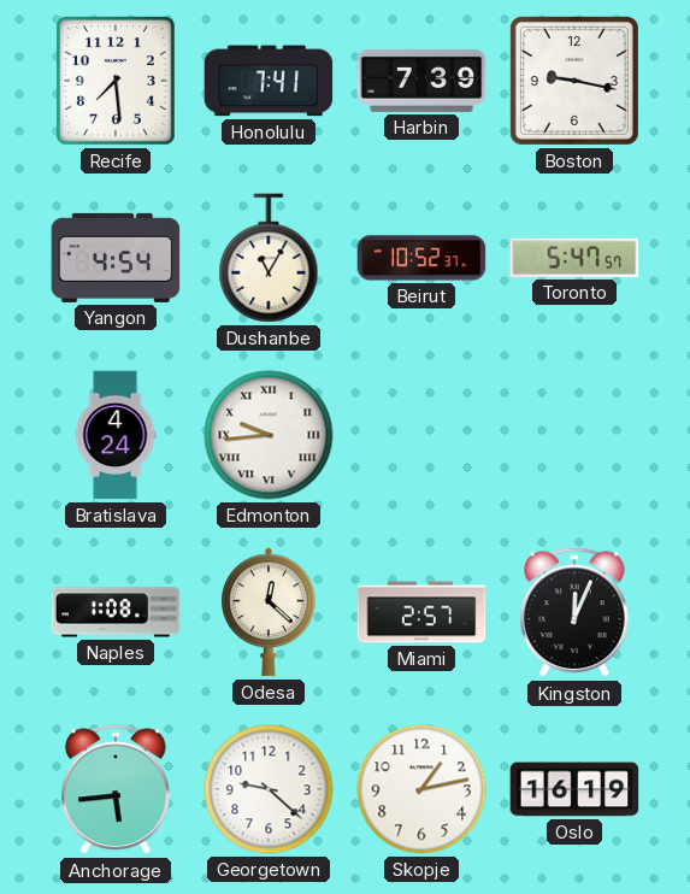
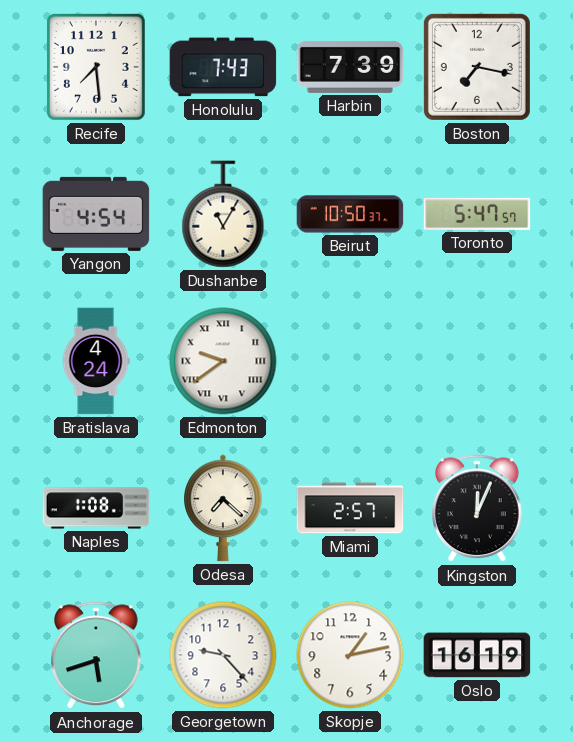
Honolulu: 7:41 -> 7:43
Boston: 9:17 -> 7:17
Beirut: 10:52 -> 10:50
Edmonton: 9:44 -> 9:39
Odesa: 12:22 -> 7:22
Anchorage: 5:44 -> 5:42
Georgetown: 9:22 -> 9:23
